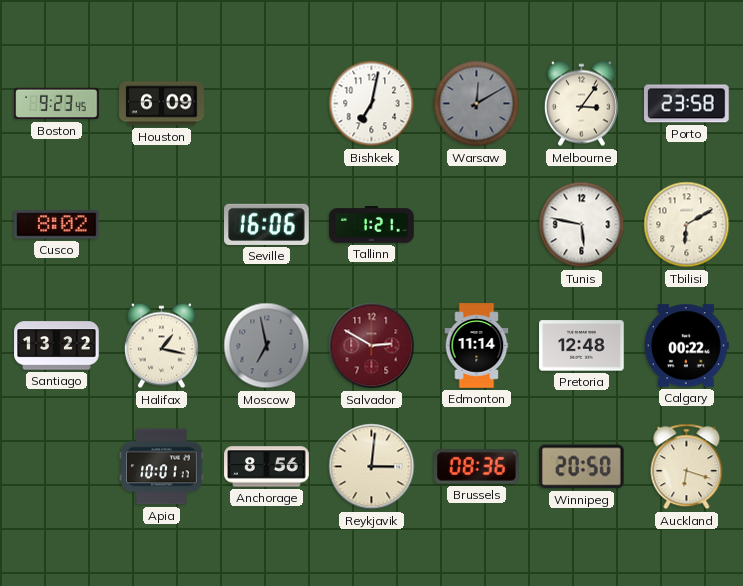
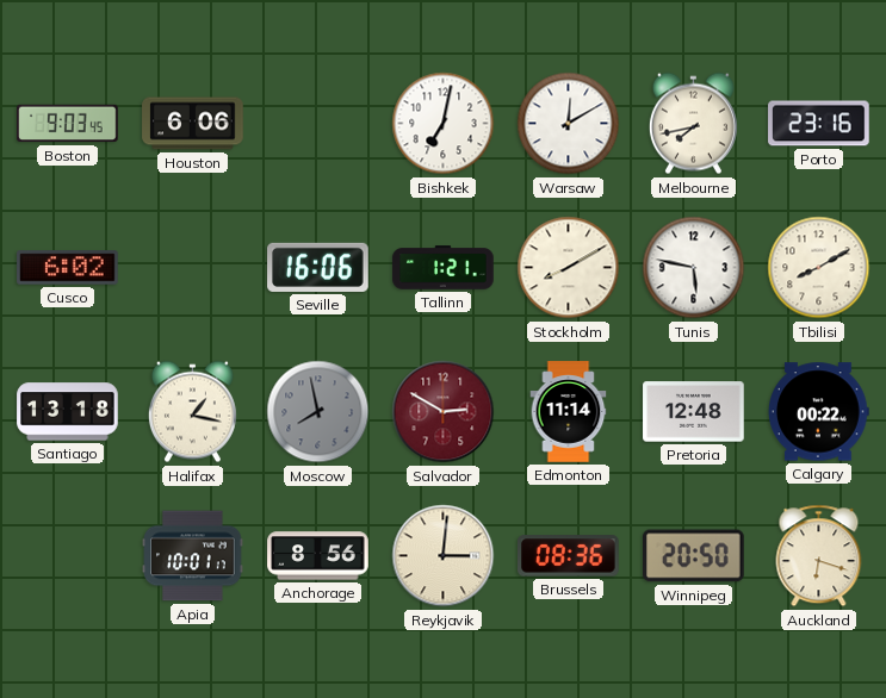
Boston: 9:23 -> 9:03
Houston: 6:09 -> 6:06
Warsaw dial: grey -> white
Melbourne: 3:06 -> 7:43
Porto: 23:58 -> 23:16
Cusco: 8:02 -> 6:02
Stockholm: none -> 8:10
Tbilisi: 6:10 -> 8:10
Santiago: 13:22 -> 13:18
Moscow: 6:58 -> 7:58
